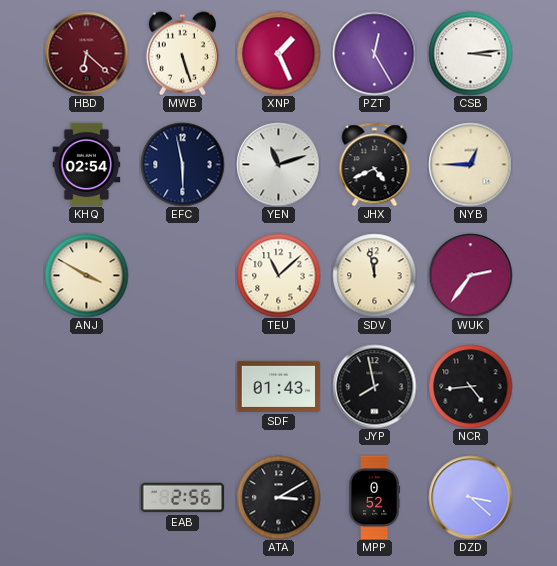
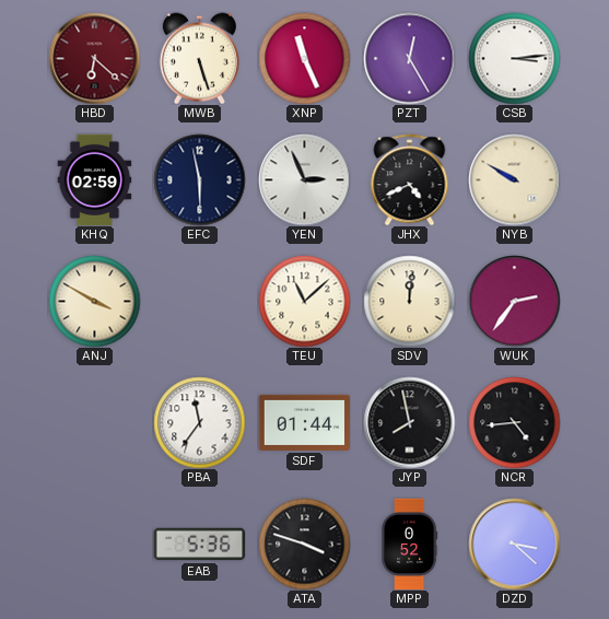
XNP: 1:26 -> 11:26
KHQ: 02:54 -> 02:59
YEN: 11:12 -> 2:56
NYB: 12:45 -> 9:50
SDV: 11:58 -> 12:01
PBA: none -> 11:36
SDF: 01:43 -> 01:44
EAB: 2:56 -> 5:36
ATA: 3:10 -> 3:48
